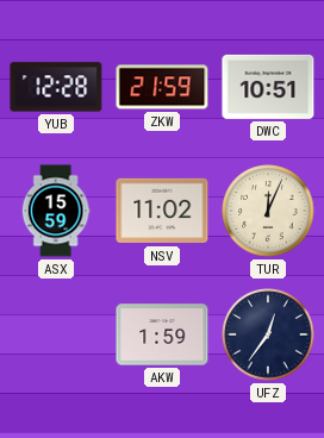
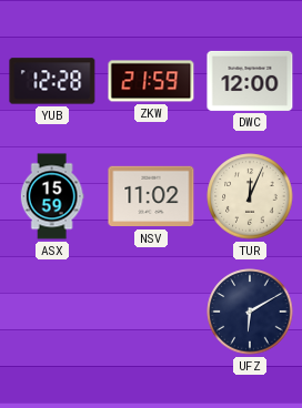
DWC: 10:51 -> 12:00
AKW: 1:59 -> none
UFZ: 12:36 -> 6:10
